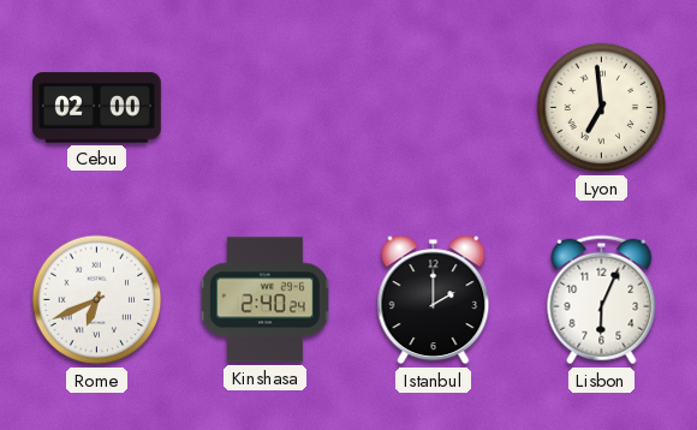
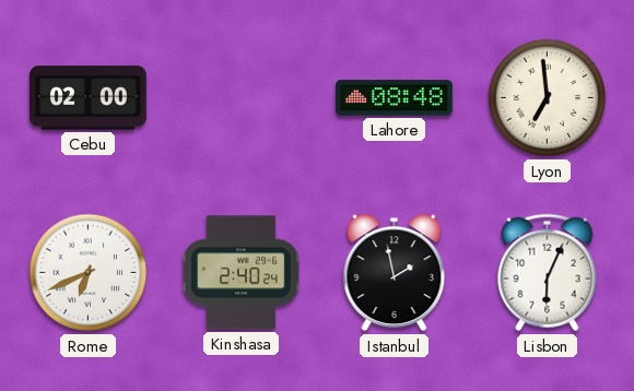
Lahore: none -> 08:48
Istanbul: 2:00 -> 1:58
